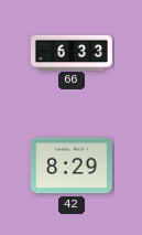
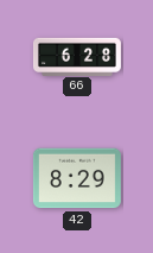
66: 6:33 -> 6:28
